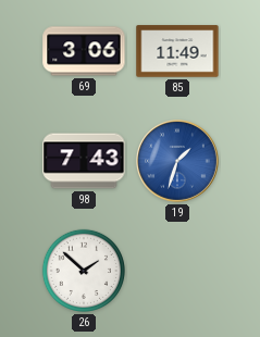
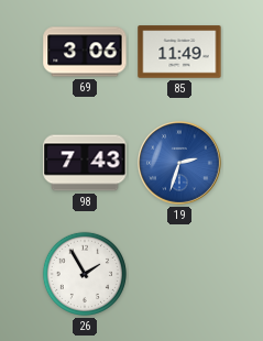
19: 1:33 -> 2:33
26: 1:52 -> 1:55
